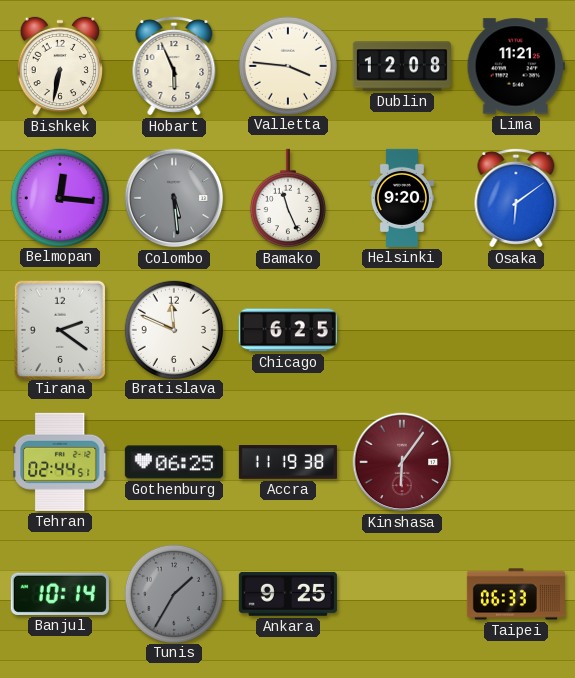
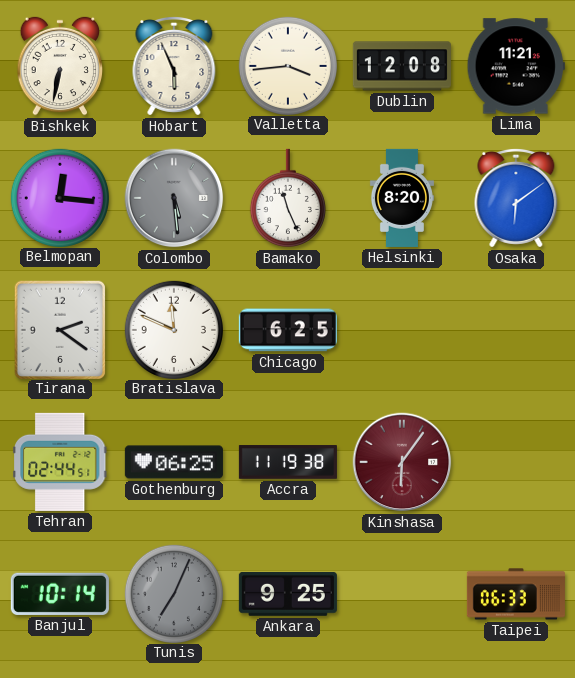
Valletta: 3:46 -> 3:44
Helsinki: 9:20 -> 8:20
Tunis: 1:35 -> 7:04
